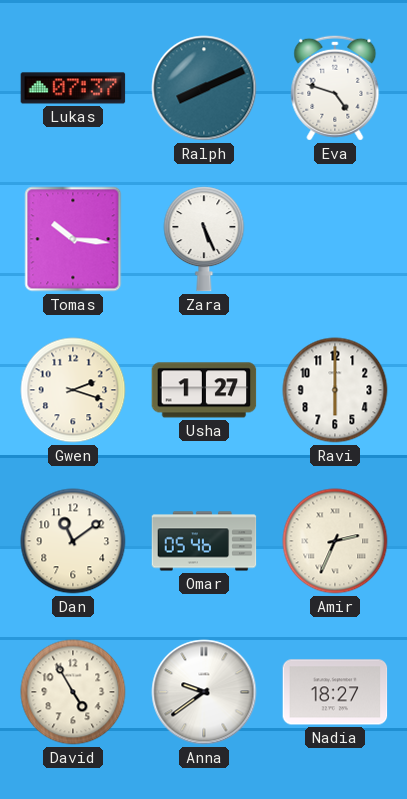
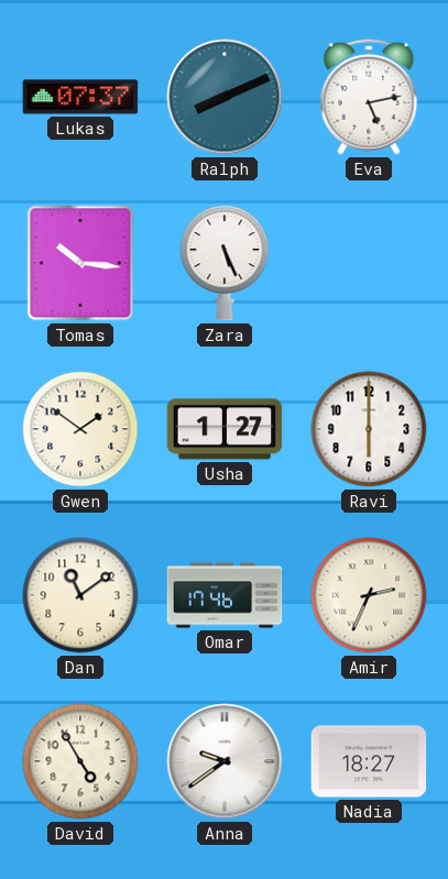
Eva: 4:48 -> 5:13
Gwen: 2:18 -> 1:51
Omar: 05:46 -> 17:46
